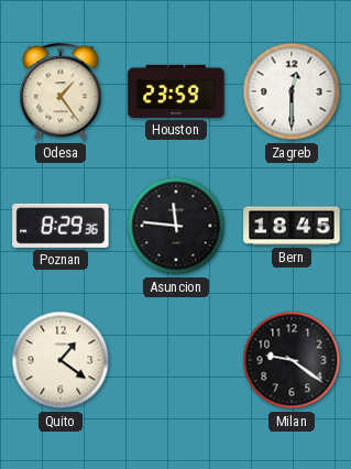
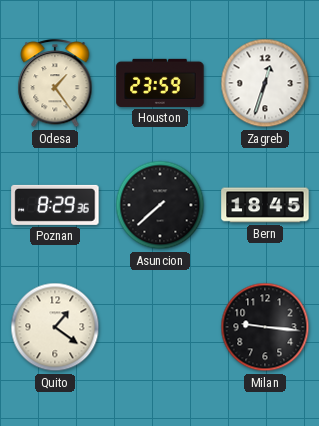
Zagreb: 12:30 -> 12:33
Asuncion: 11:46 -> 7:38
Milan: 9:21 -> 9:16
